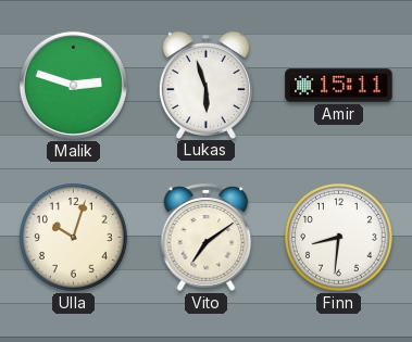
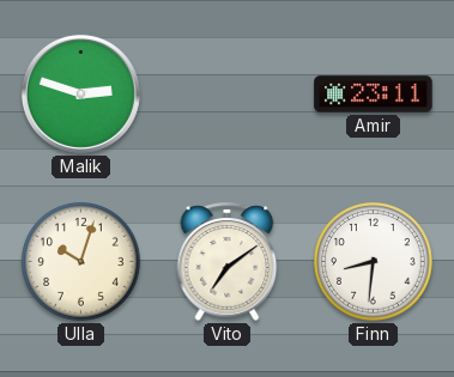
Lukas: 5:57 -> none
Amir: 15:11 -> 23:11
